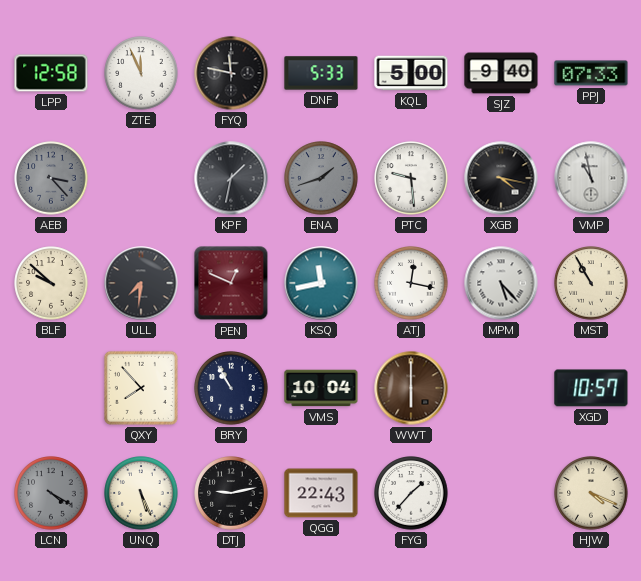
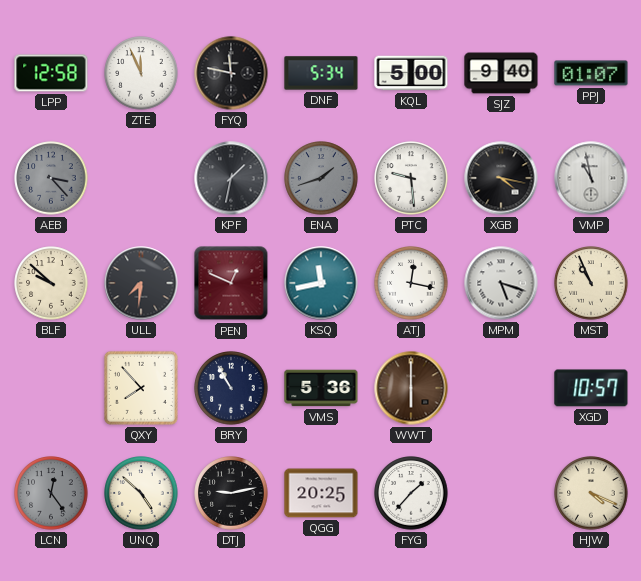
DNF: 5:33 -> 5:34
PPJ: 07:33 -> 01:07
MPM: 5:23 -> 5:18
MST: 10:55 -> 10:56
VMS: 10:04 -> 5:36
LCN: 4:20 -> 12:24
UNQ: 5:26 -> 4:52
QGG: 22:43 -> 20:25
